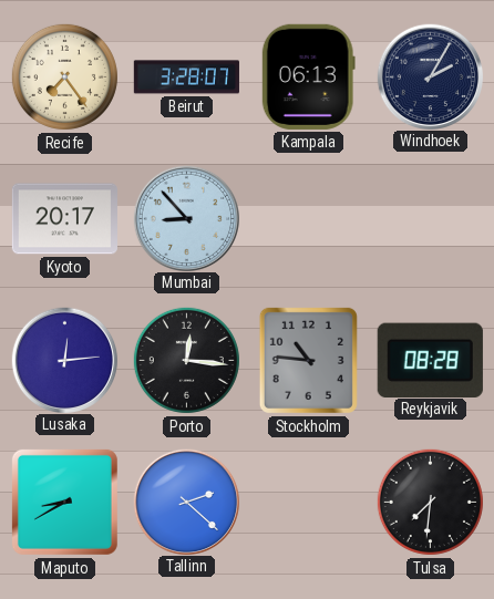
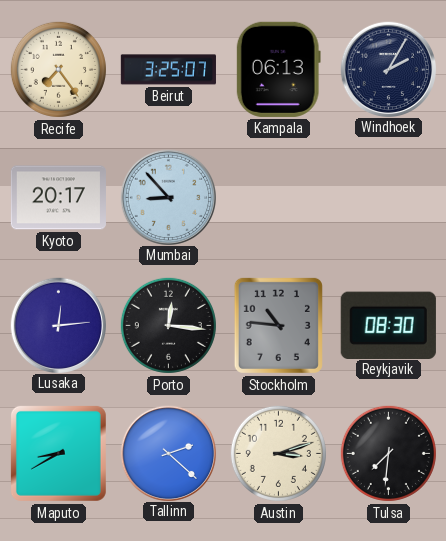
Beirut: 3:28 -> 3:25
Reykjavik: 08:28 -> 08:30
Austin: none -> 3:12
